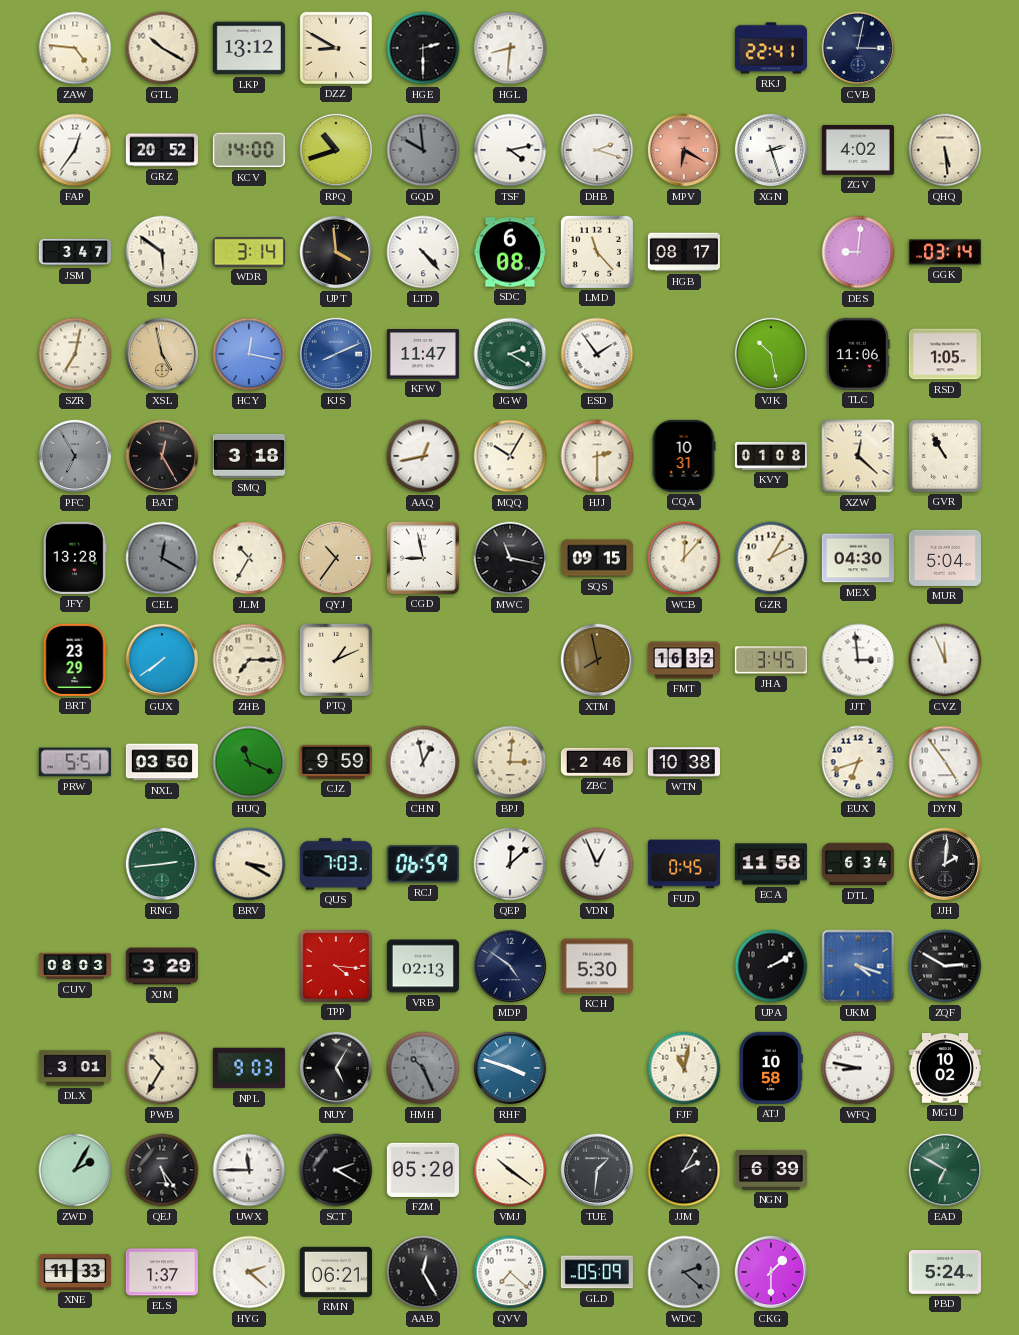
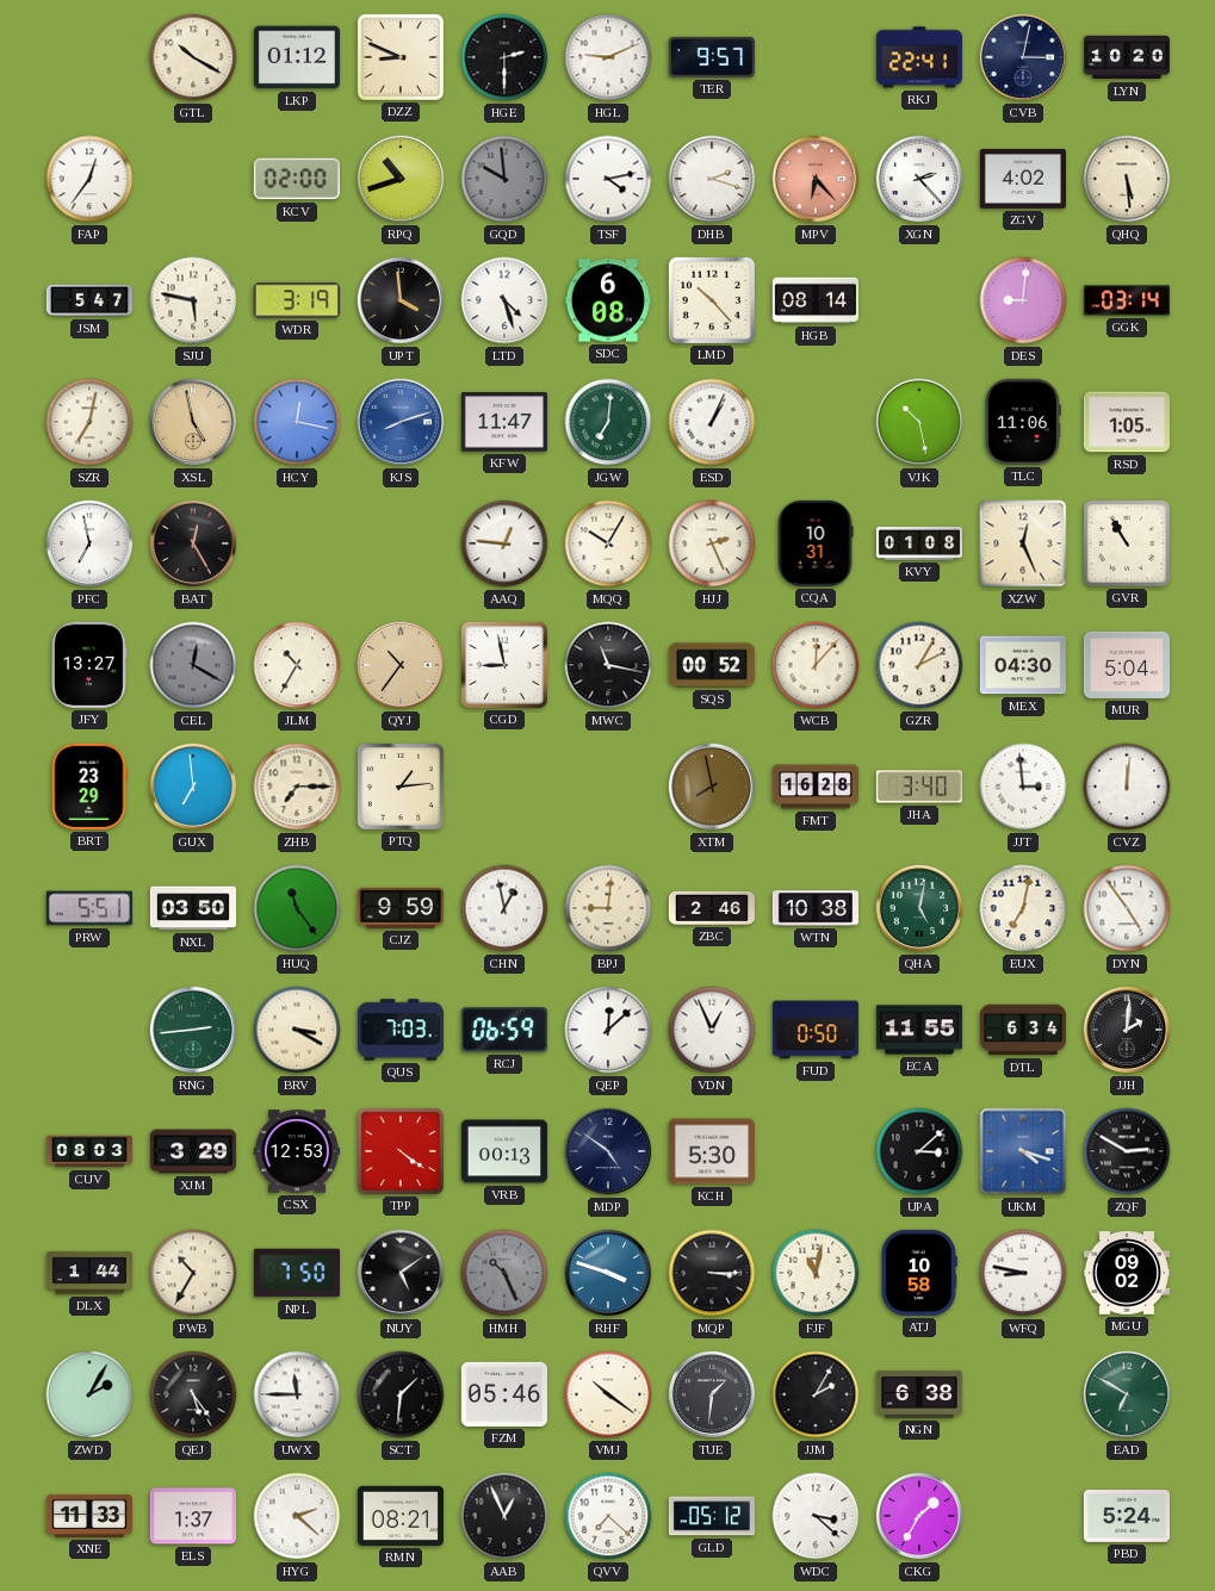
ZAW: 4:46 -> none
LKP: 13:12 -> 01:12
DZZ: 8:50 -> 8:49
HGL: 8:31 -> 9:11
TER: none -> 9:57
LYN: none -> 10:20
GRZ: 20:52 -> none
KCV: 14:00 -> 02:00
MPV: 6:20 -> 6:23
XGN: 2:27 -> 2:23
JSM: 3:47 -> 5:47
SJU: 5:51 -> 5:47
WDR: 3:14 -> 3:19
LTD: 4:23 -> 4:27
LMD: 11:23 -> 10:23
HGB: 08:17 -> 08:14
KJS: 8:11 -> 8:12
JGW: 2:20 -> 7:01
ESD: 1:54 -> 1:04
PFC: 6:55 -> 6:58
PFC dial: grey -> white
SMQ: 3:18 -> none
AAQ: 12:43 -> 12:46
HJJ: 2:30 -> 2:26
XZW: 12:22 -> 12:26
JFY: 13:28 -> 13:27
SQS: 09:15 -> 00:52
GUX: 7:39 -> 6:59
PTQ: 1:11 -> 1:14
FMT: 16:32 -> 16:28
JHA: 3:45 -> 3:40
CVZ: 11:56 -> 12:01
HUQ: 11:19 -> 11:24
BPJ: 3:01 -> 9:01
QHA: none -> 5:02
EUX: 6:42 -> 7:02
FUD: 0:45 -> 0:50
ECA: 11:58 -> 11:55
CSX: none -> 12:53
TPP: 4:16 -> 4:21
VRB: 02:13 -> 00:13
UPA: 2:10 -> 3:08
DLX: 3:01 -> 1:44
NPL: 9:03 -> 7:50
NUY: 5:05 -> 5:09
MQP: none -> 3:15
MGU: 10:02 -> 09:02
SCT: 2:20 -> 1:31
FZM: 05:20 -> 05:46
NGN: 6:39 -> 6:38
RMN: 06:21 -> 08:21
AAB: 12:25 -> 12:56
GLD: 05:09 -> 05:12
WDC: 2:22 -> 3:22
WDC dial: grey -> white
CKG: 1:30 -> 1:35
